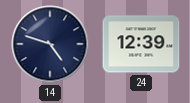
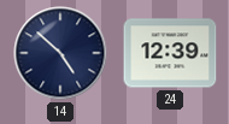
14: 4:48 -> 4:52
